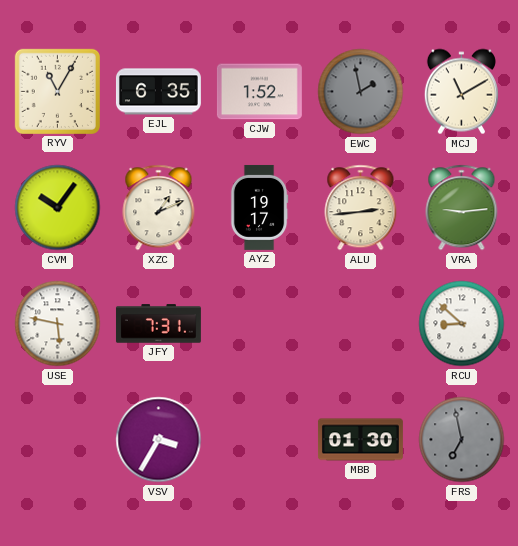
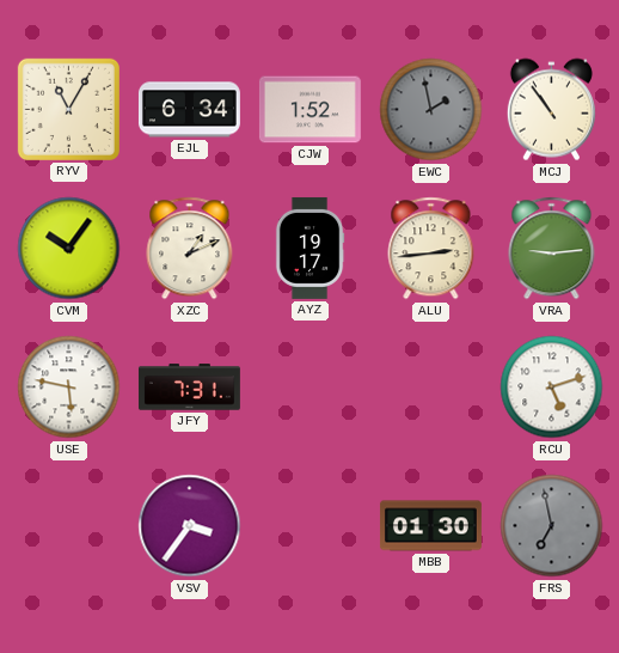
EJL: 6:35 -> 6:34
MCJ: 11:10 -> 10:54
RCU: 8:52 -> 5:12
VSV: 3:35 -> 3:36
